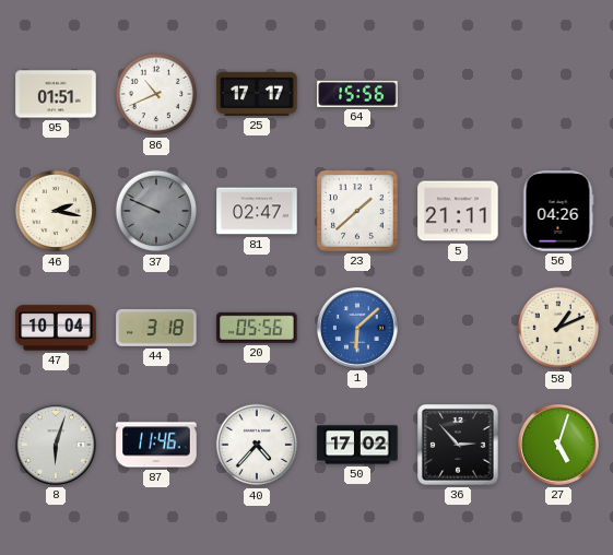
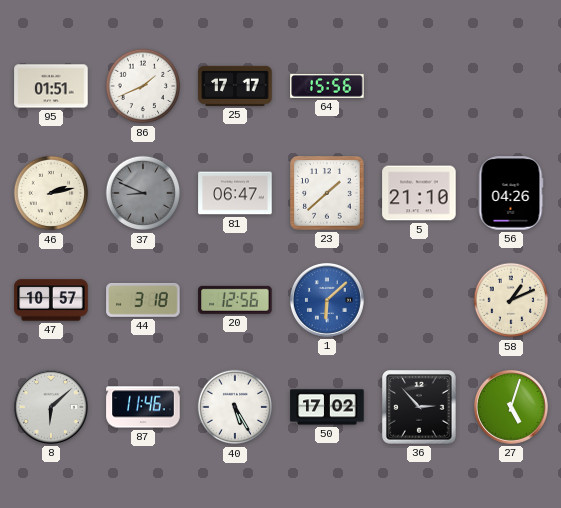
86: 10:41 -> 1:41
46: 2:17 -> 2:13
37: 9:49 -> 8:49
81: 02:47 -> 06:47
5: 21:11 -> 21:10
47: 10:04 -> 10:57
20: 05:56 -> 12:56
8: 6:03 -> 6:08
40: 4:37 -> 5:25
